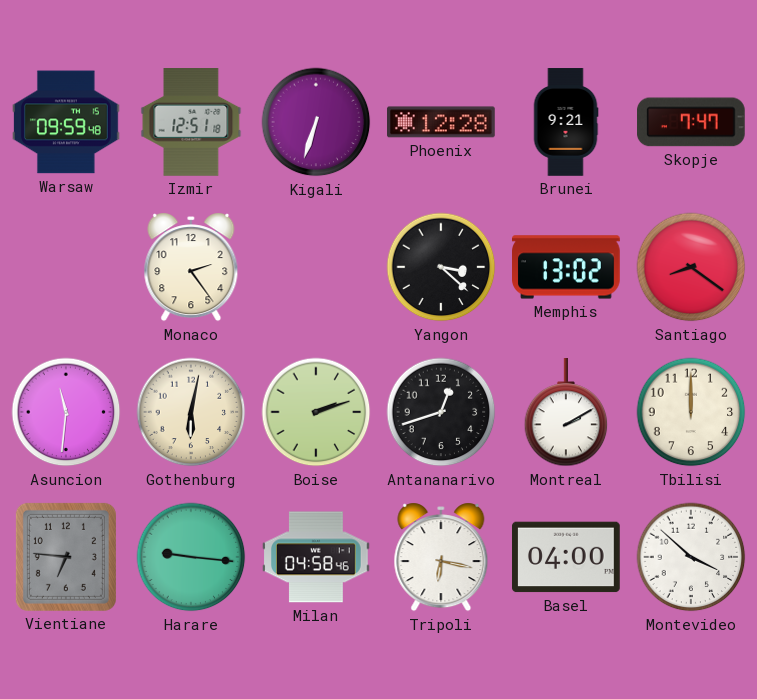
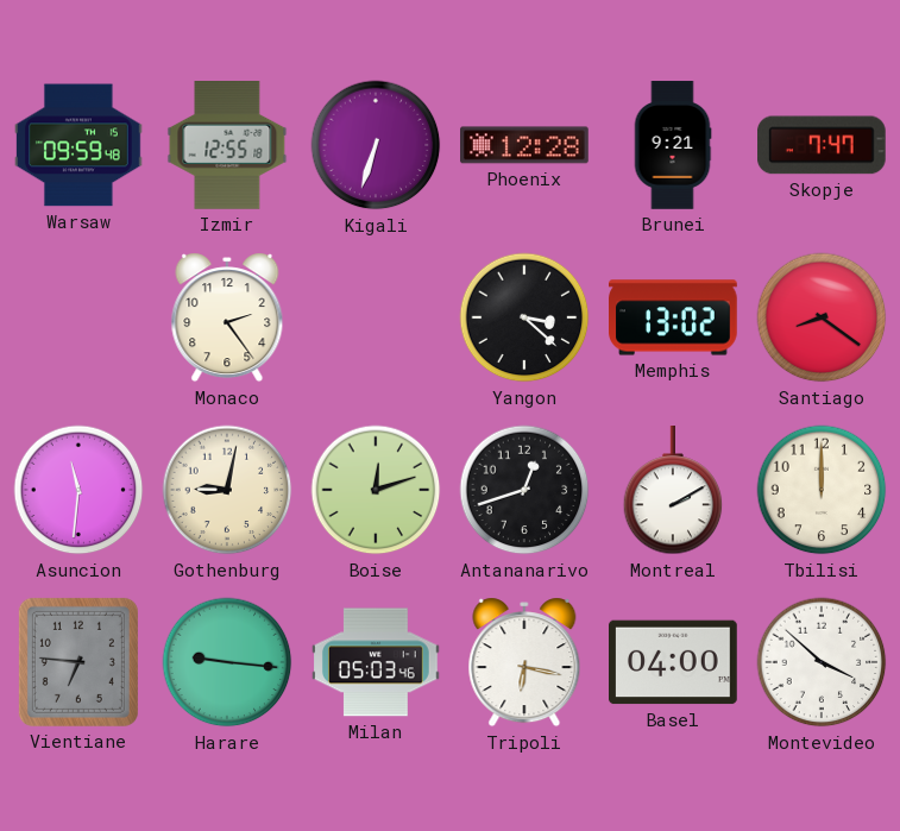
Izmir: 12:51 -> 12:55
Gothenburg: 6:02 -> 9:02
Boise: 2:12 -> 12:12
Milan: 04:58 -> 05:03
